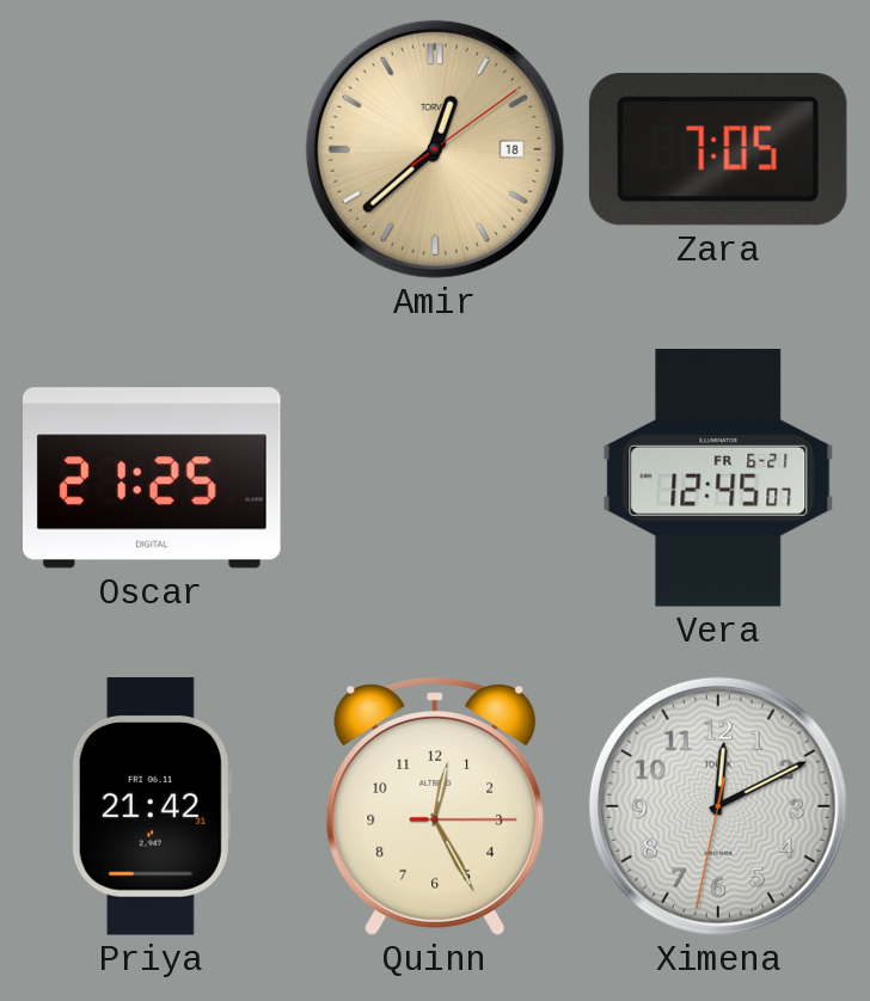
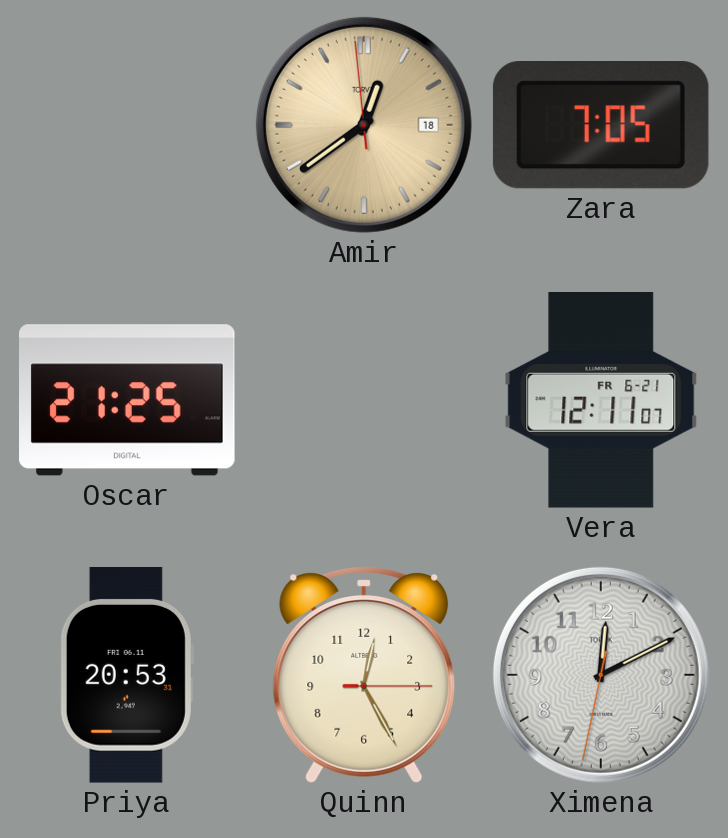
Amir: 12:38:09 -> 12:38:59
Vera: 12:45 -> 12:11
Priya: 21:42 -> 20:53
